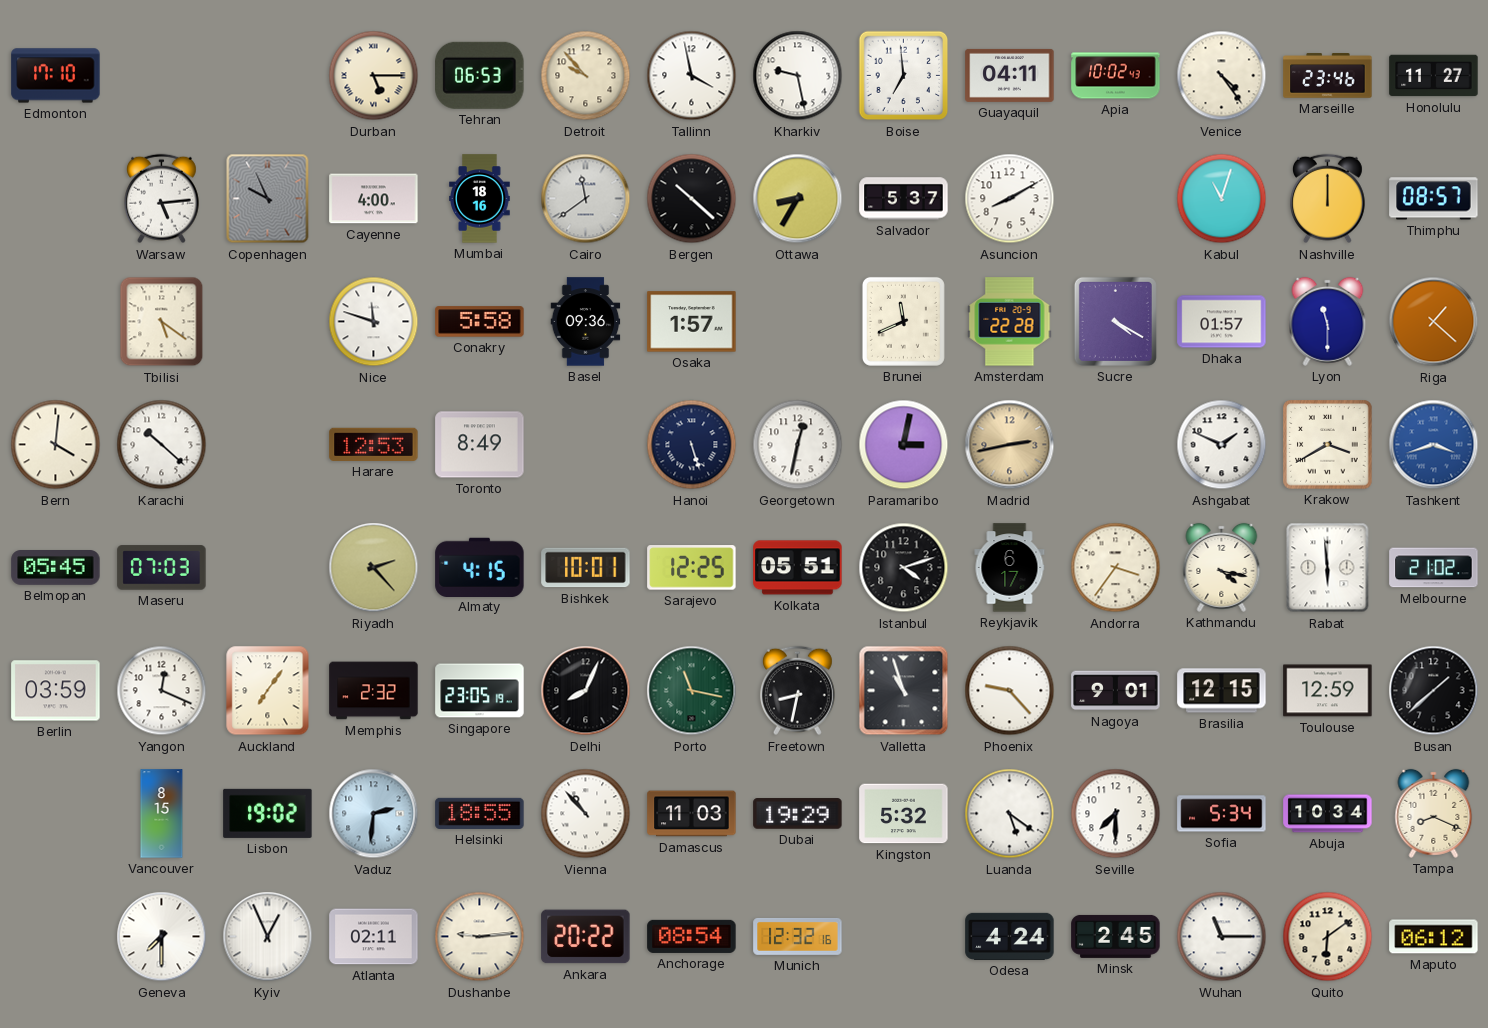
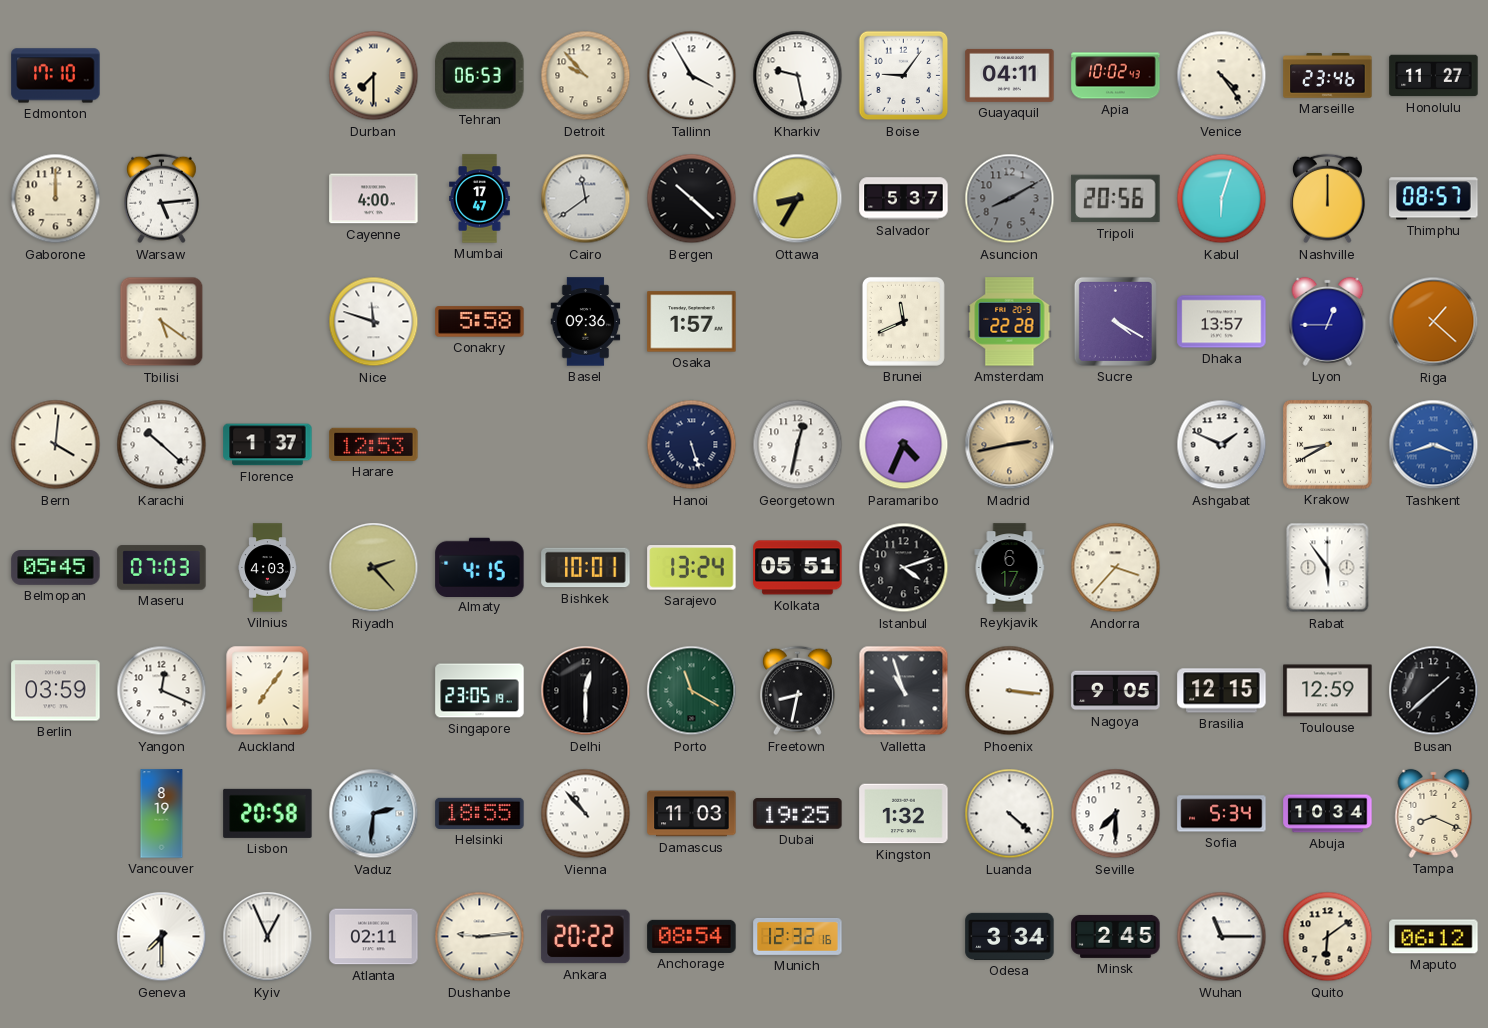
Durban: 5:15 -> 7:30
Tallinn: 3:58 -> 3:55
Boise: 6:59 -> 9:06
Gaborone: none -> 12:00
Copenhagen: 9:56 -> none
Mumbai: 18:16 -> 17:47
Asuncion dial: white -> grey
Tripoli: none -> 20:56
Kabul: 11:03 -> 6:03
Dhaka: 01:57 -> 13:57
Lyon: 11:30 -> 12:45
Florence: none -> 1:37
Toronto: 8:49 -> none
Paramaribo: 3:02 -> 4:34
Krakow: 3:40 -> 8:40
Vilnius: none -> 4:03
Sarajevo: 12:25 -> 13:24
Andorra: 3:36 -> 3:37
Kathmandu: 4:17 -> none
Rabat: 5:59 -> 5:54
Melbourne: 21:02 -> none
Memphis: 2:32 -> none
Delhi: 8:04 -> 12:30
Porto: 11:17 -> 11:20
Phoenix: 9:23 -> 3:16
Nagoya: 9:01 -> 9:05
Vancouver: 8:15 -> 8:19
Lisbon: 19:02 -> 20:58
Dubai: 19:29 -> 19:25
Kingston: 5:32 -> 1:32
Luanda: 5:21 -> 4:22
Odesa: 4:24 -> 3:34
